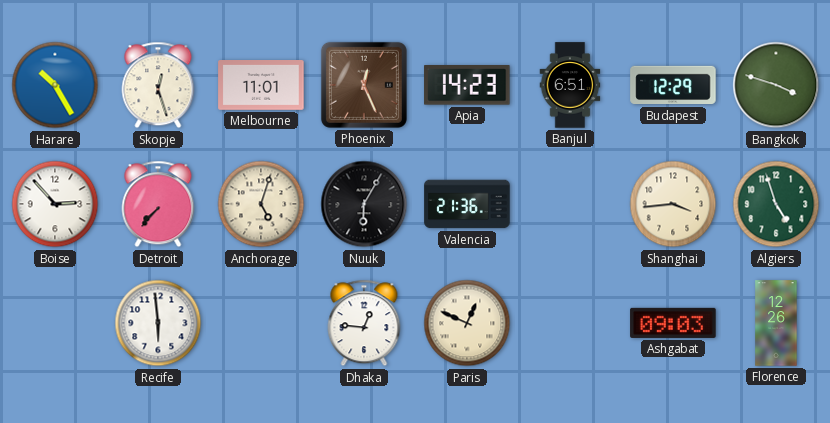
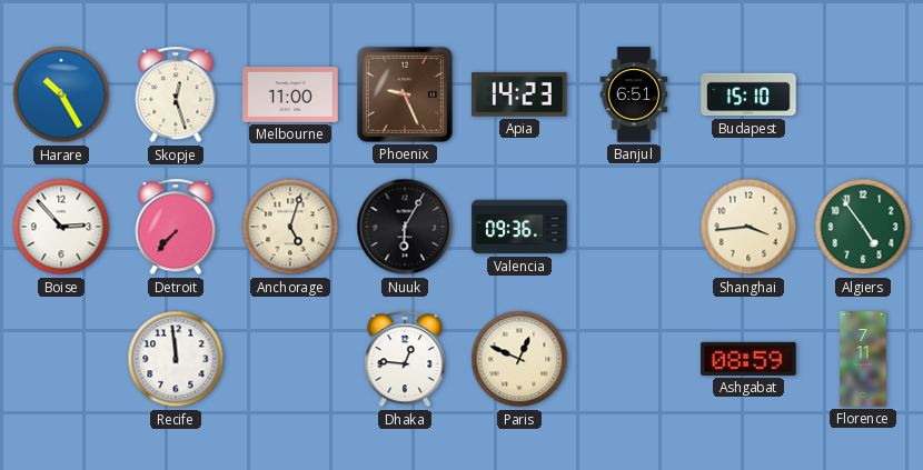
Melbourne: 11:01 -> 11:00
Phoenix: 12:26 -> 9:26
Budapest: 12:29 -> 15:10
Bangkok: 3:48 -> none
Valencia: 21:36 -> 09:36
Algiers: 4:57 -> 4:54
Recife: 5:59 -> 11:59
Ashgabat: 09:03 -> 08:59
Florence: 12:26 -> 7:11
